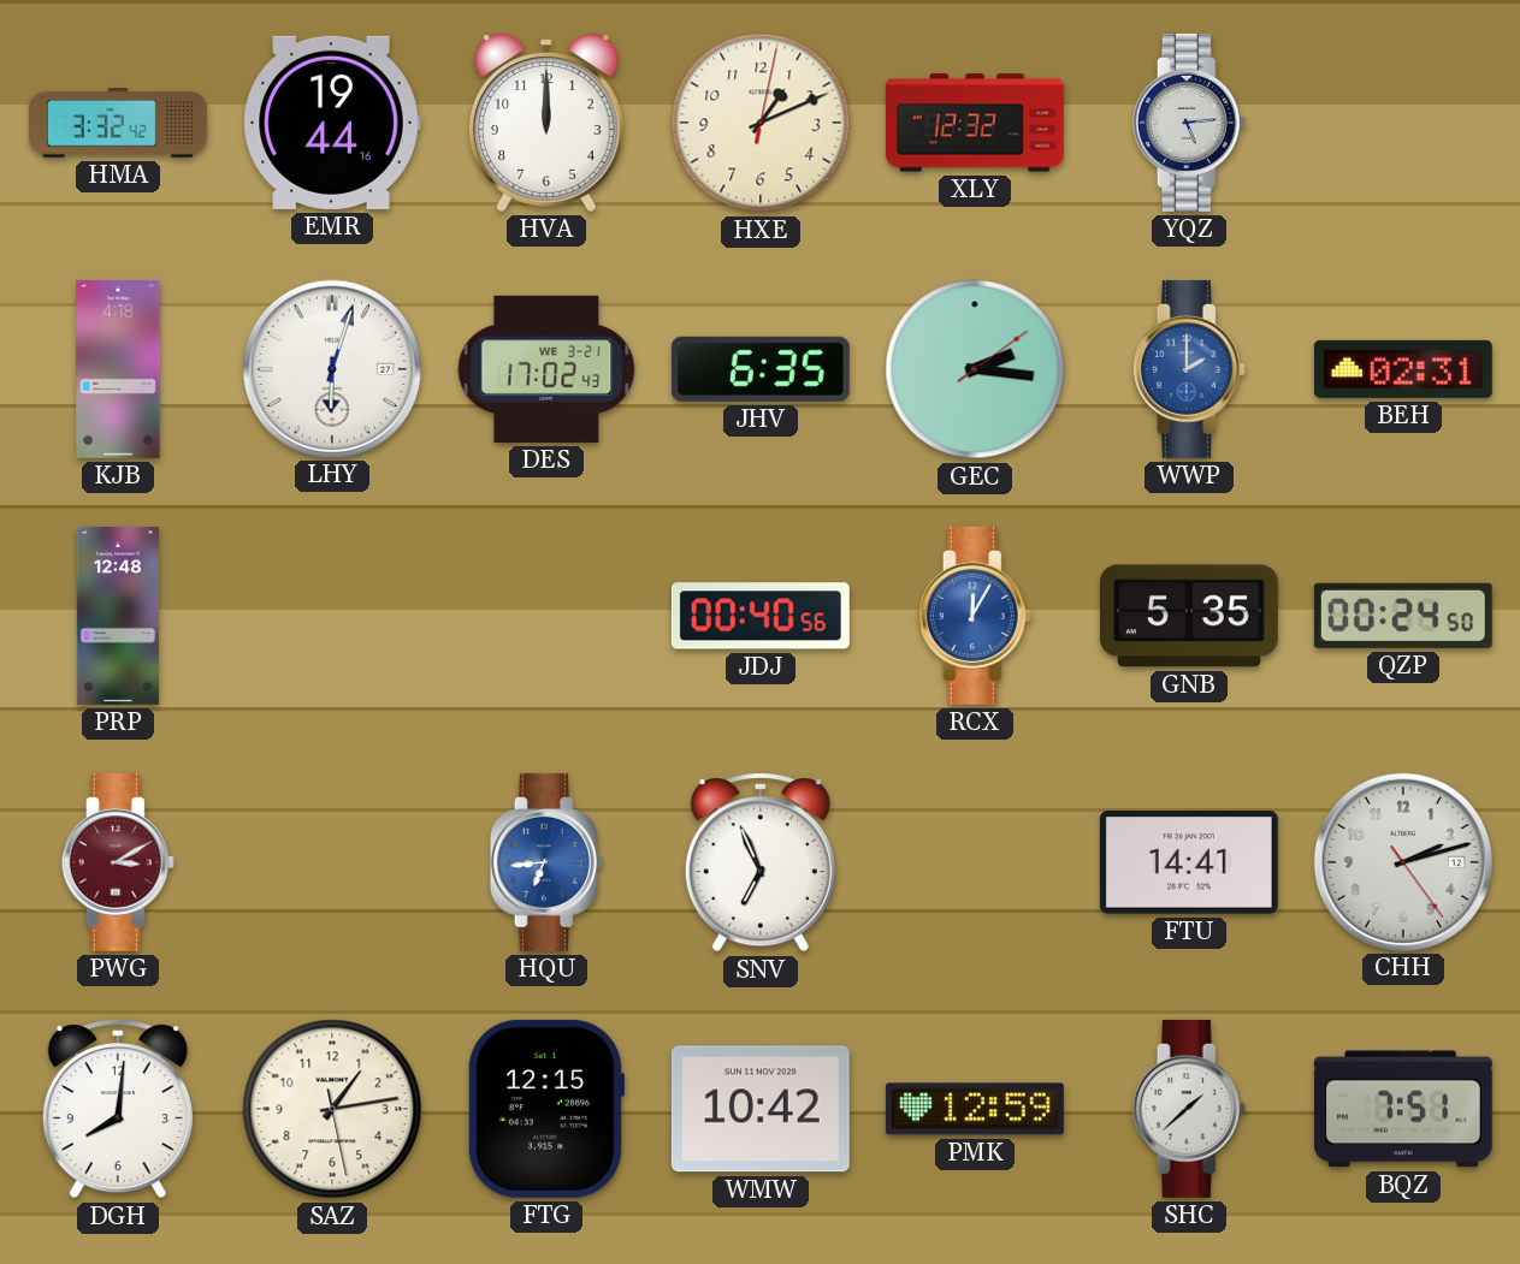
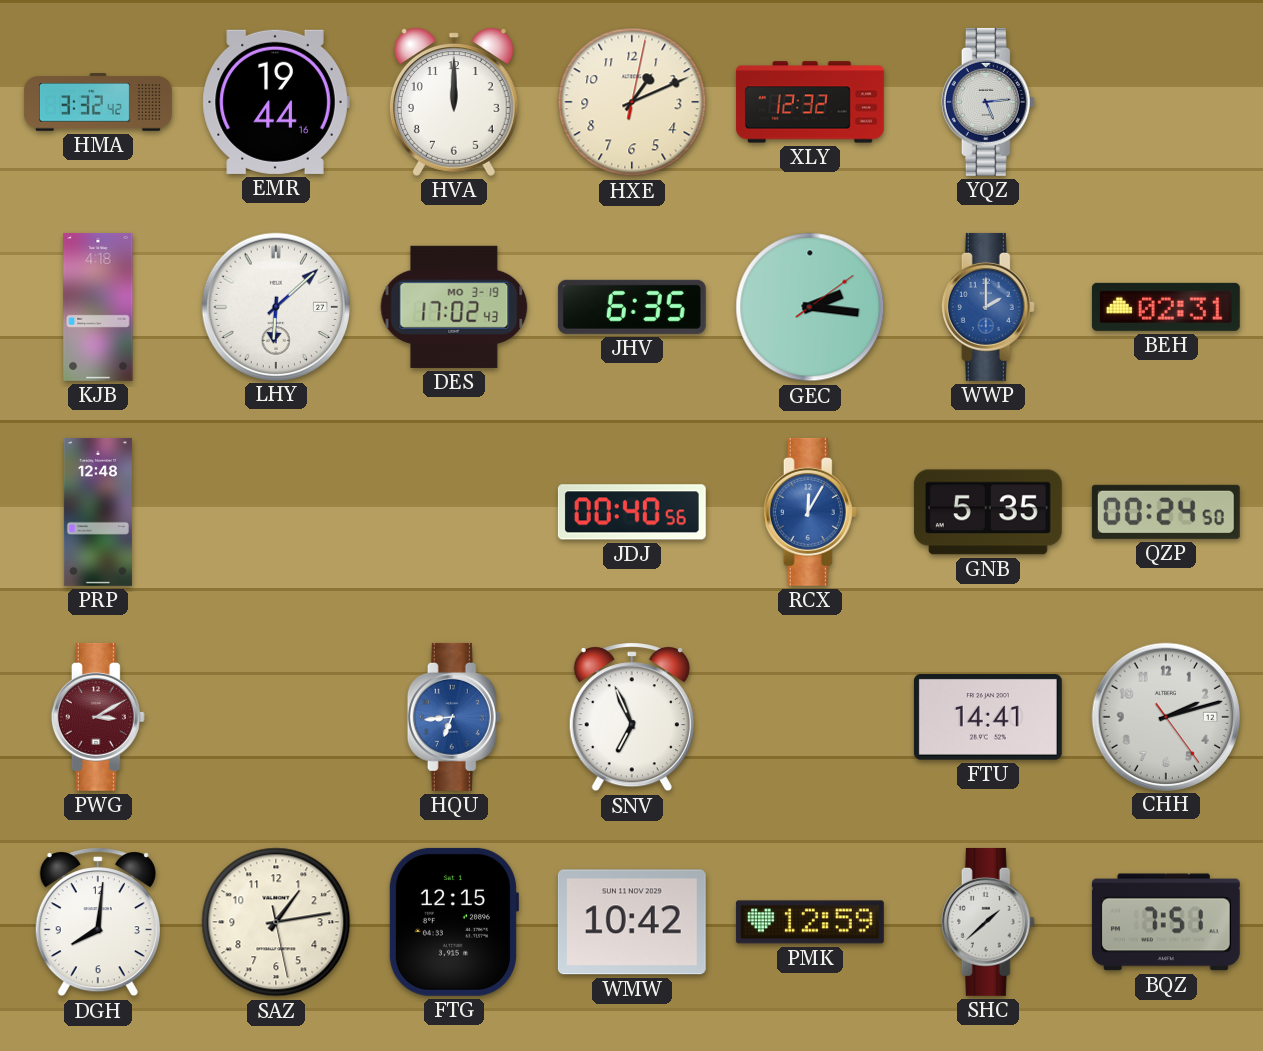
LHY: 6:03 -> 6:08
DES date: WE 3-21 -> MO 3-19
